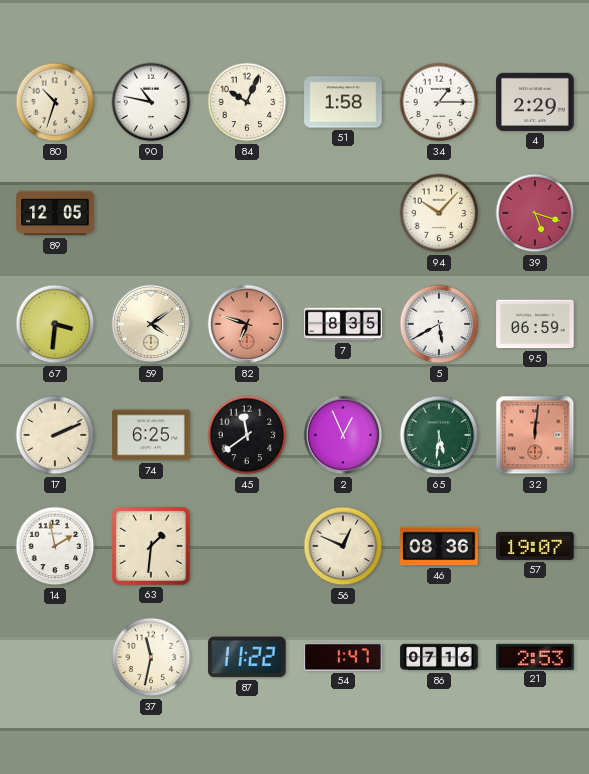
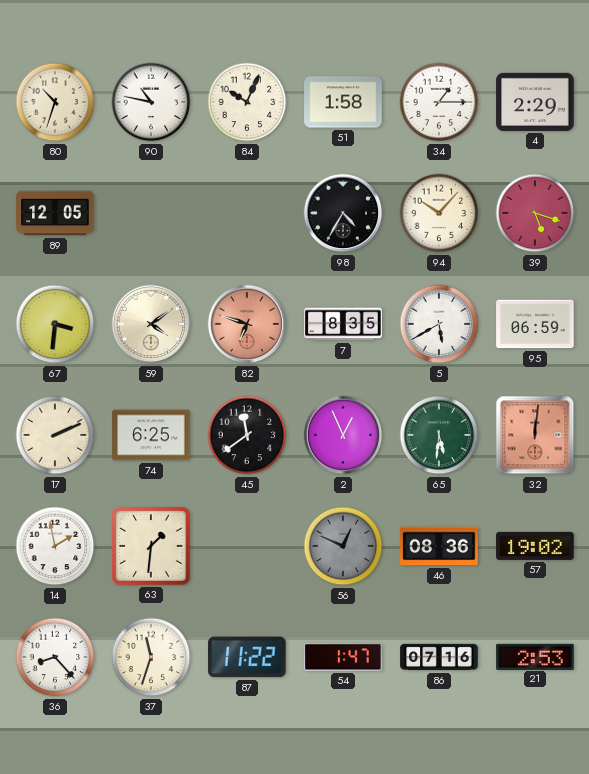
98: none -> 4:35
56 dial: cream -> grey
57: 19:07 -> 19:02
36: none -> 8:23
37: 11:32 -> 11:33
